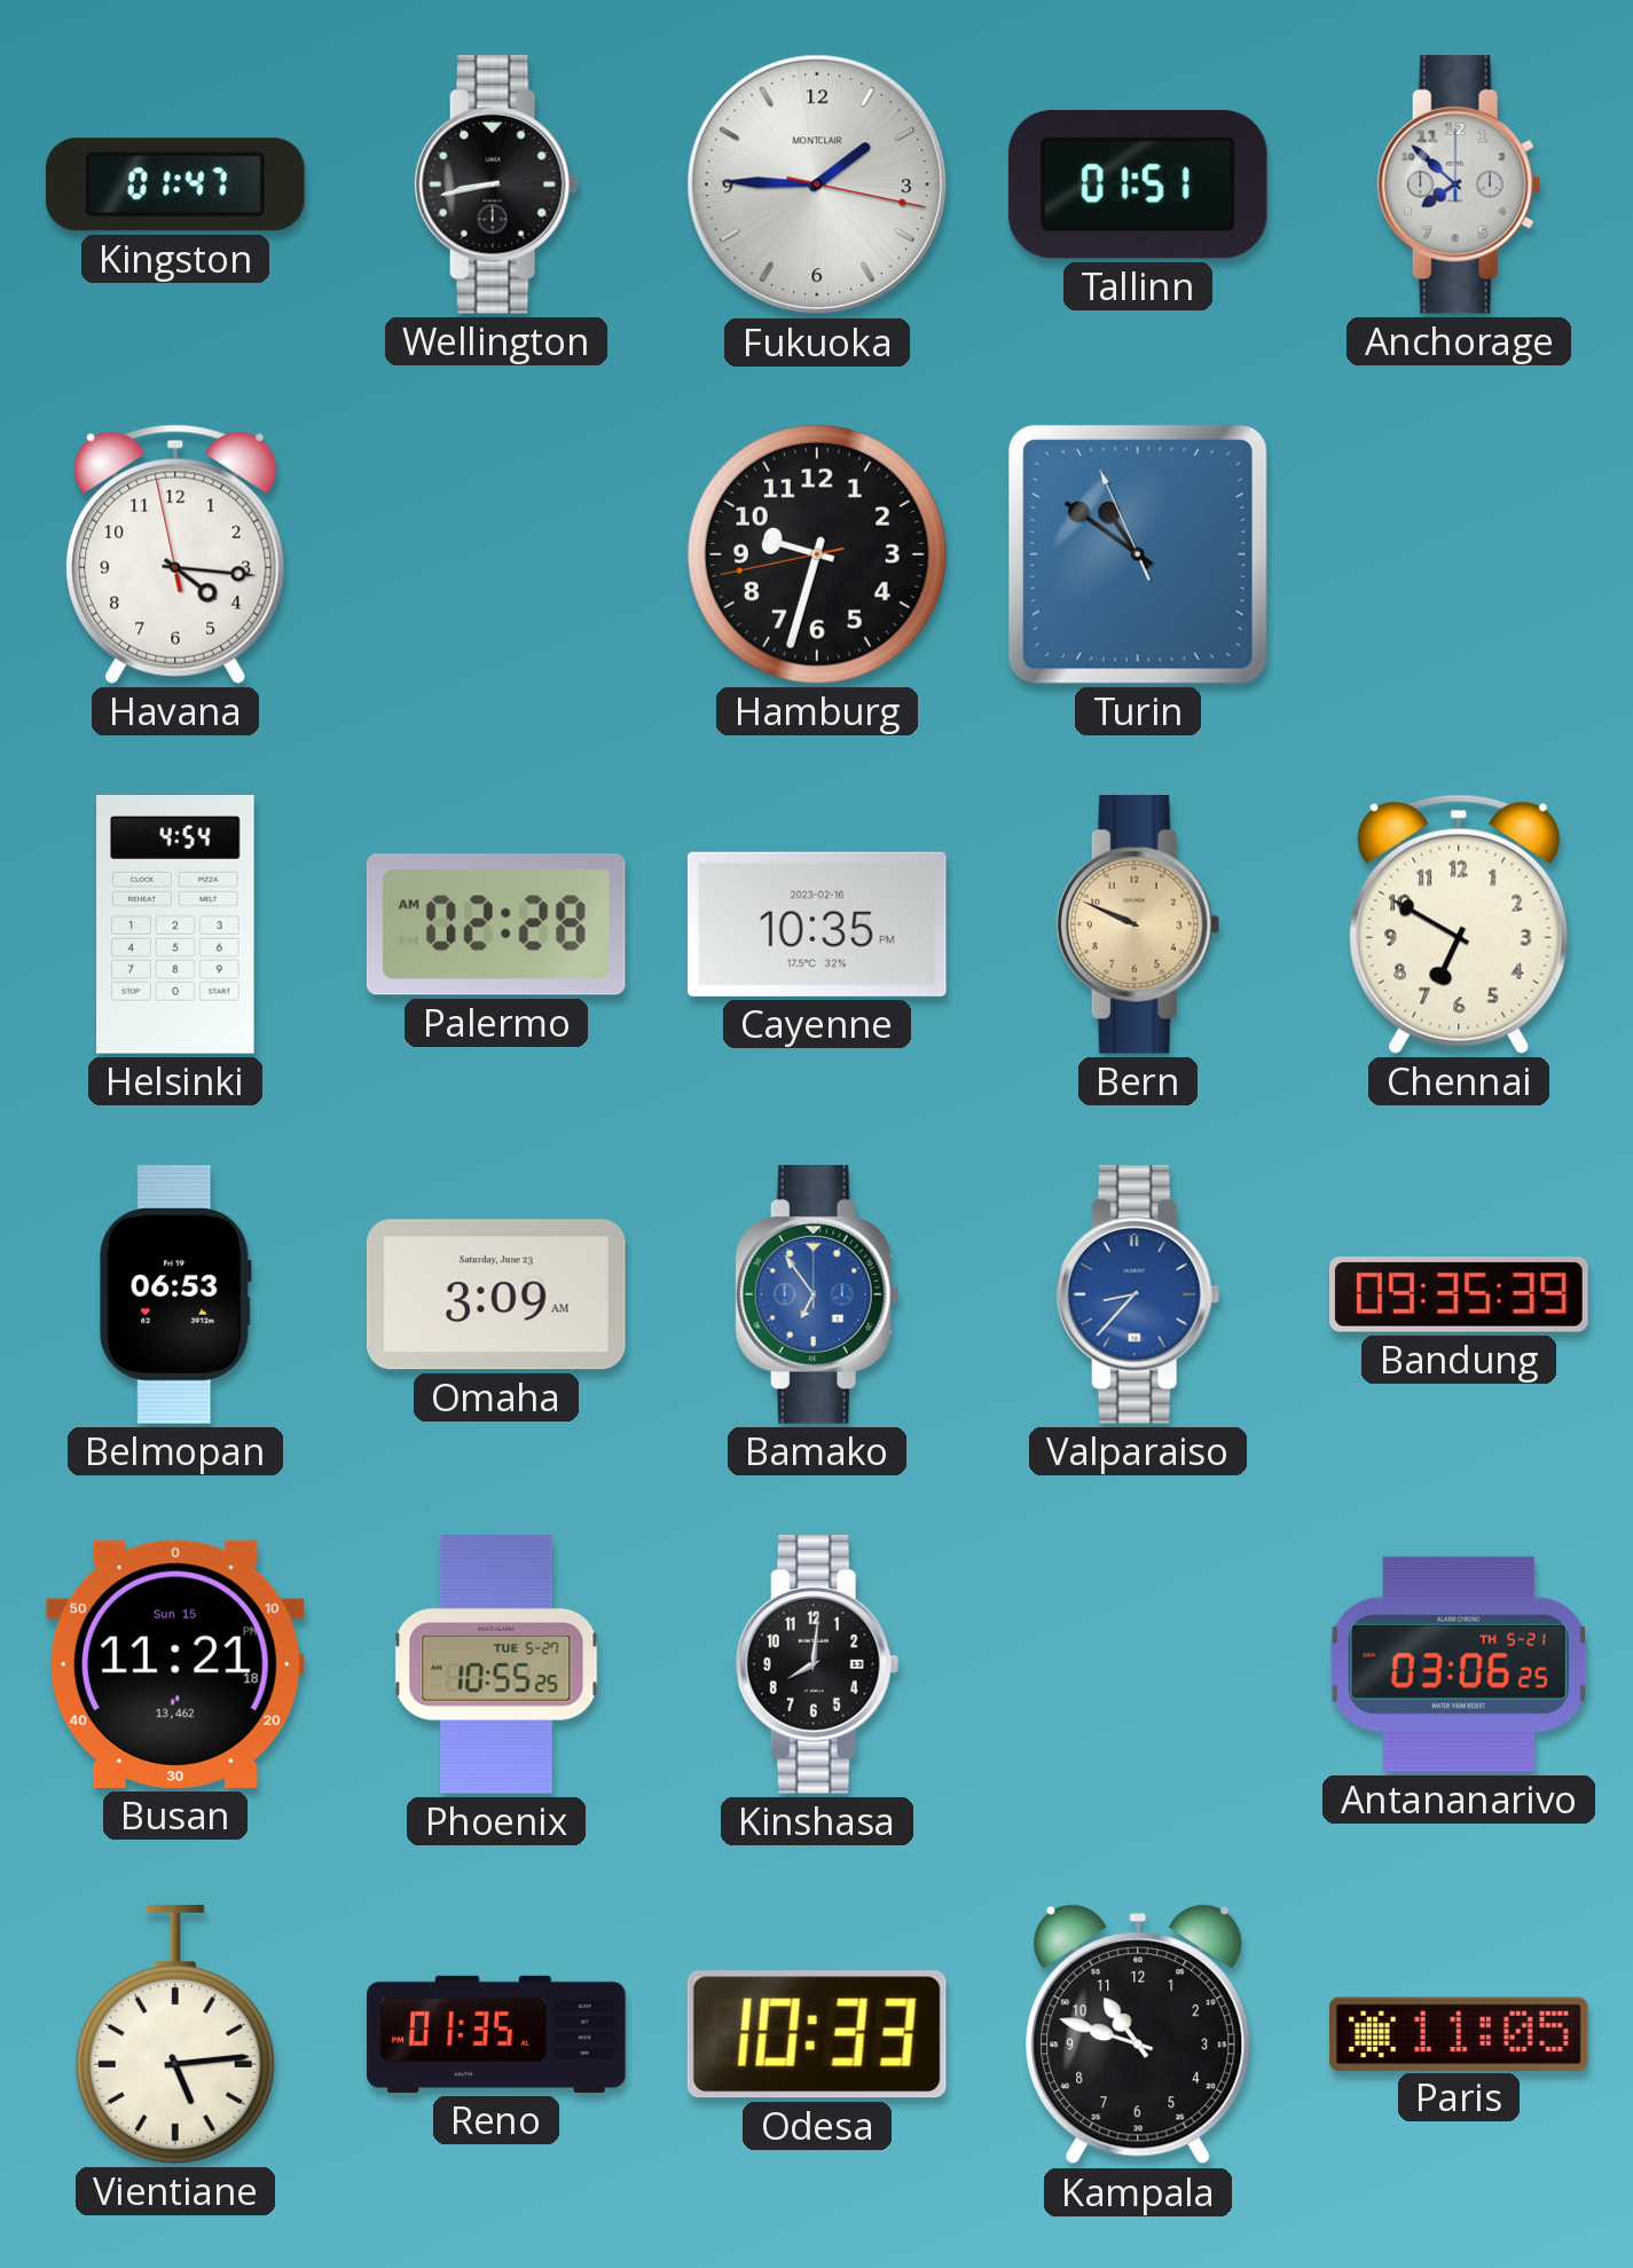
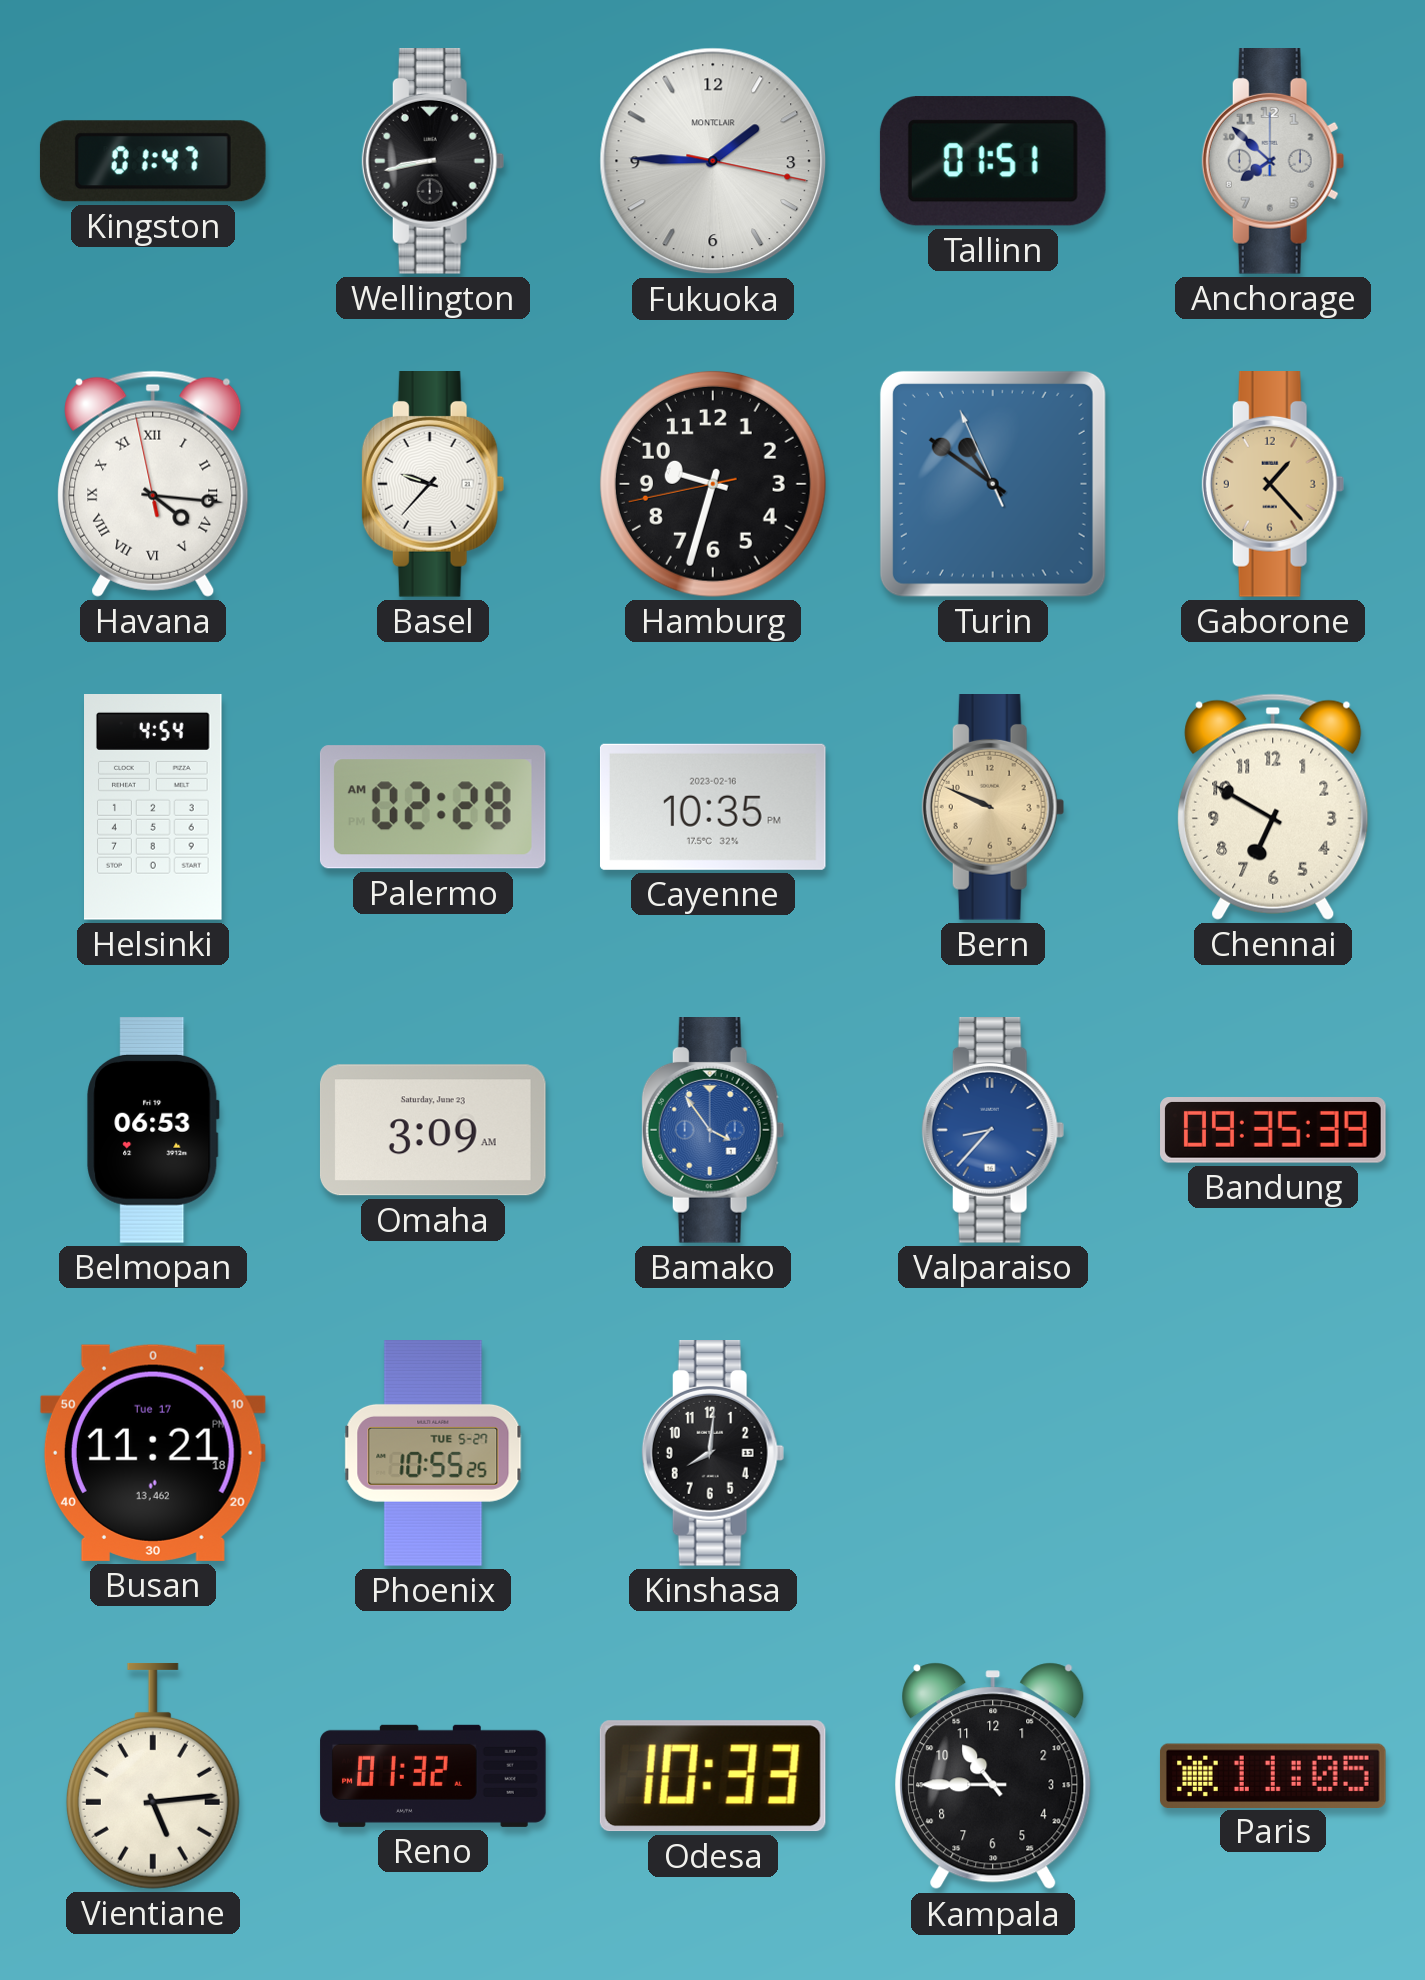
Havana numerals: Arabic -> Roman
Basel: none -> 9:37
Gaborone: none -> 1:23
Bamako: 6:54 -> 3:54
Busan date: Sun 15 -> Tue 17
Antananarivo: 03:06 -> none
Reno: 01:35 -> 01:32
Kampala: 10:48 -> 10:45
